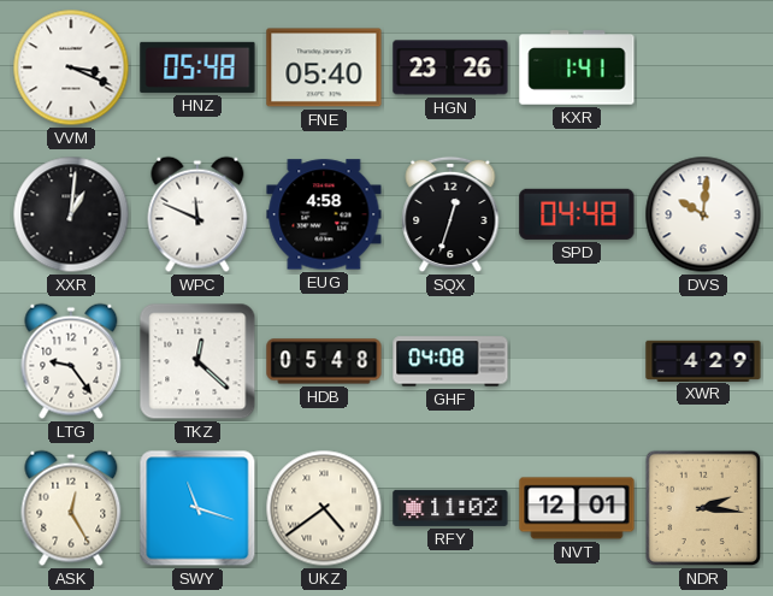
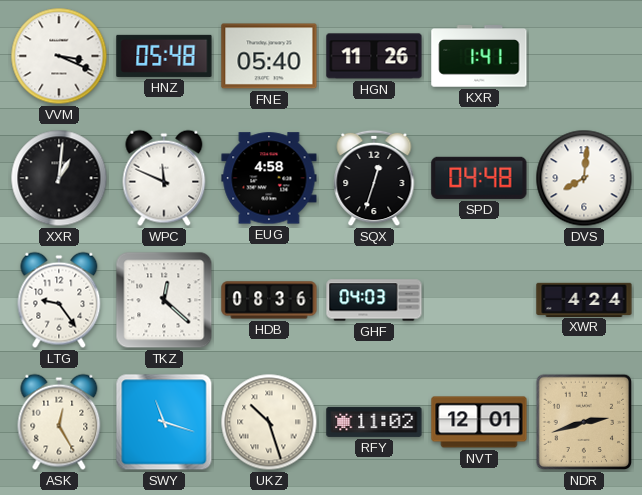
HGN: 23:26 -> 11:26
DVS: 10:01 -> 8:01
HDB: 05:48 -> 08:36
GHF: 04:08 -> 04:03
XWR: 4:29 -> 4:24
UKZ: 4:39 -> 10:27
NDR: 2:16 -> 2:42
